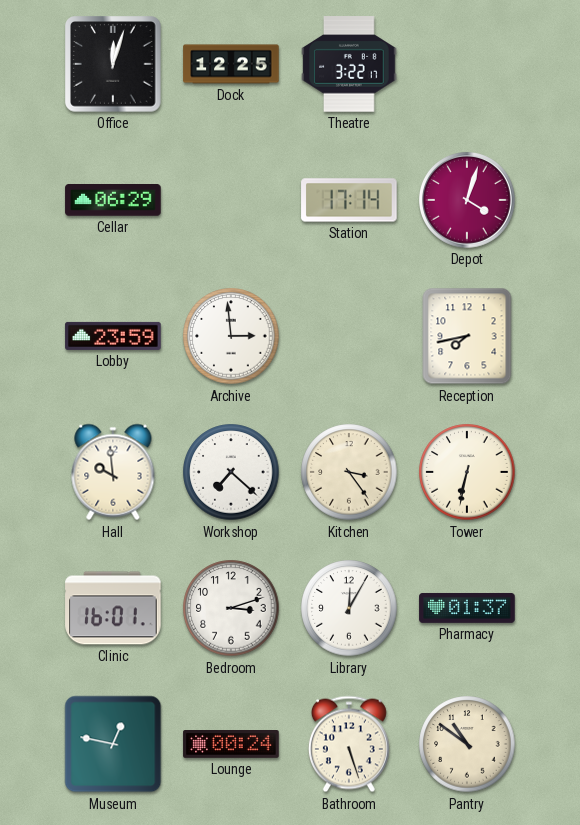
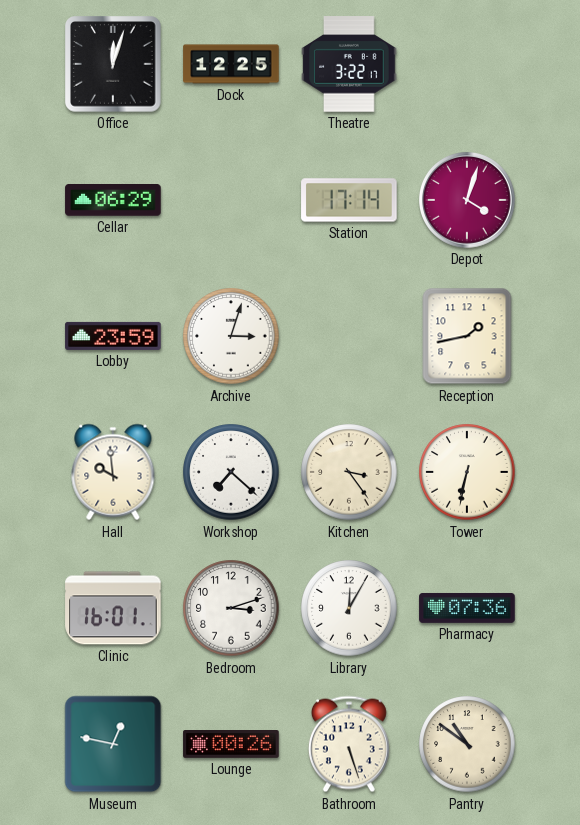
Archive: 2:59 -> 3:03
Reception: 7:43 -> 1:43
Pharmacy: 01:37 -> 07:36
Lounge: 00:24 -> 00:26
